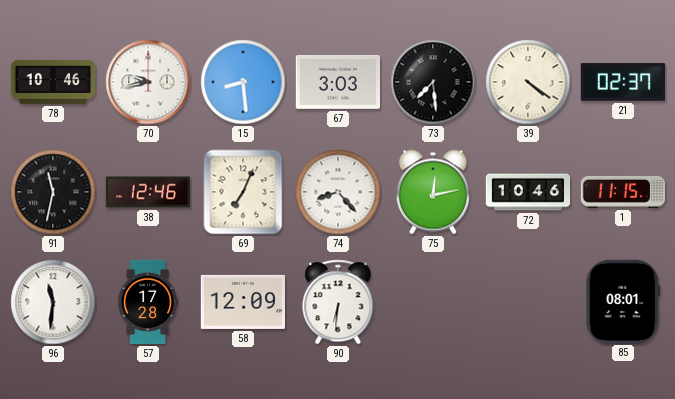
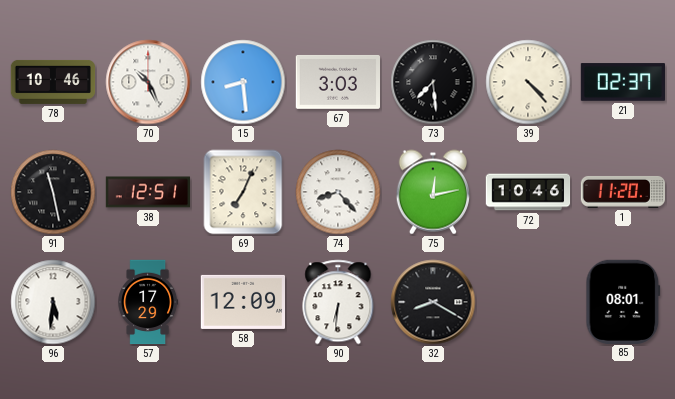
70: 9:43 -> 10:26
39: 4:21 -> 4:23
91: 11:32 -> 11:28
38: 12:46 -> 12:51
1: 11:15 -> 11:20
96: 11:31 -> 5:31
57: 17:28 -> 17:29
32: none -> 8:20
